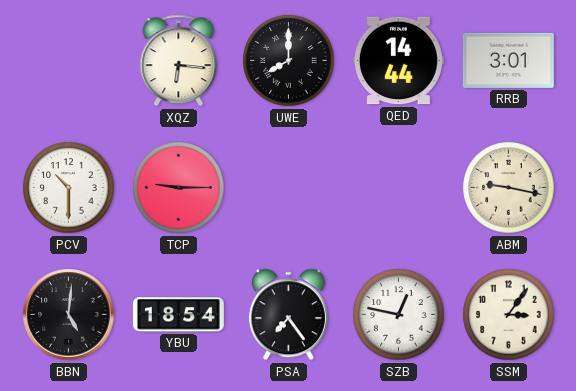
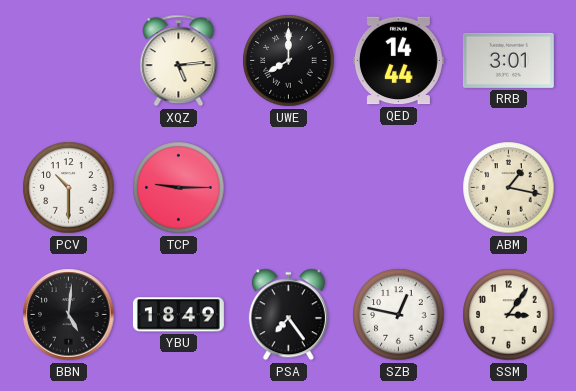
XQZ: 6:16 -> 5:14
ABM: 9:17 -> 1:17
YBU: 18:54 -> 18:49
